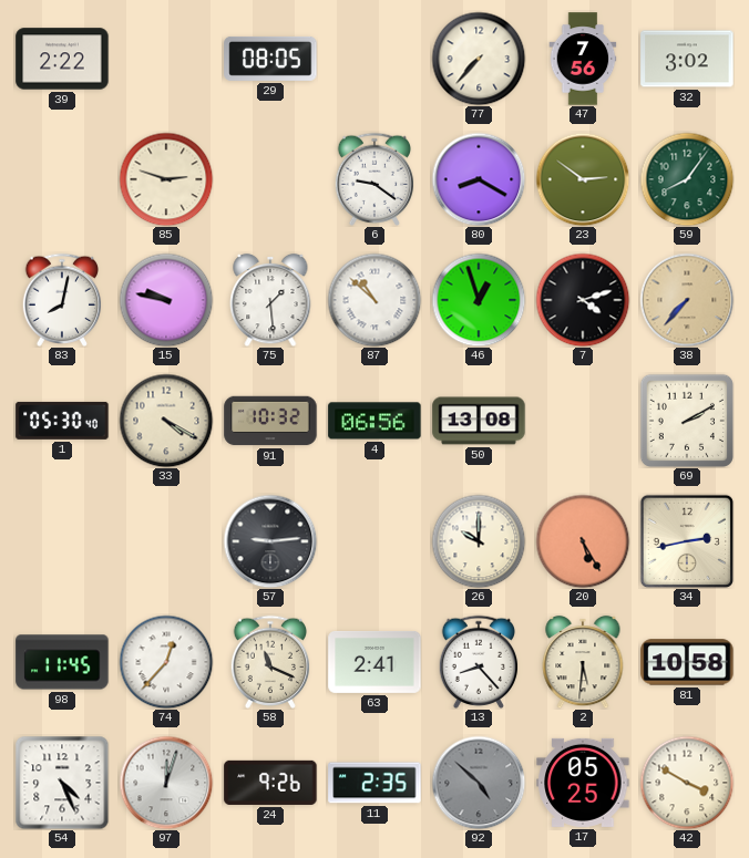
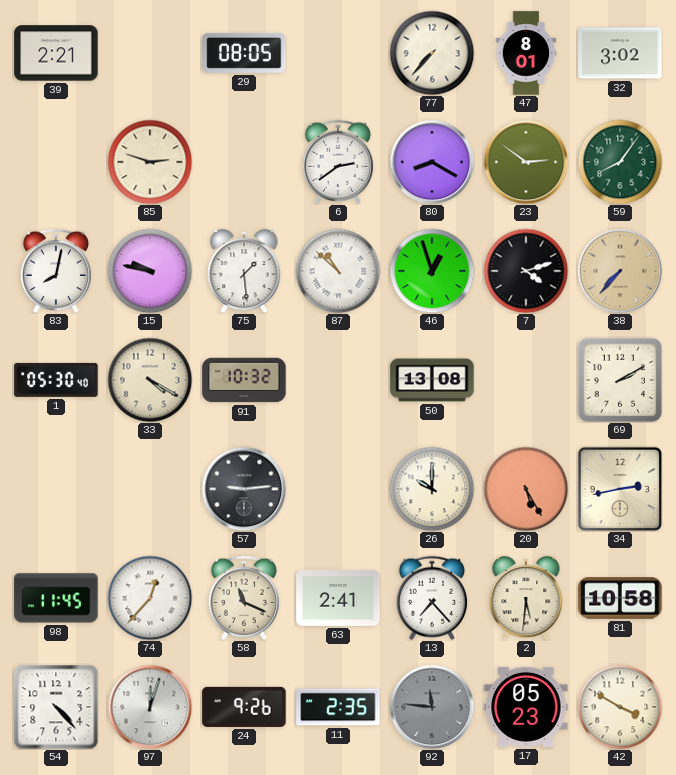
39: 2:22 -> 2:21
47: 7:56 -> 8:01
6: 9:21 -> 2:39
4: 06:56 -> none
13: 8:23 -> 7:23
54: 4:26 -> 4:23
92: 4:52 -> 11:46
17: 05:25 -> 05:23
